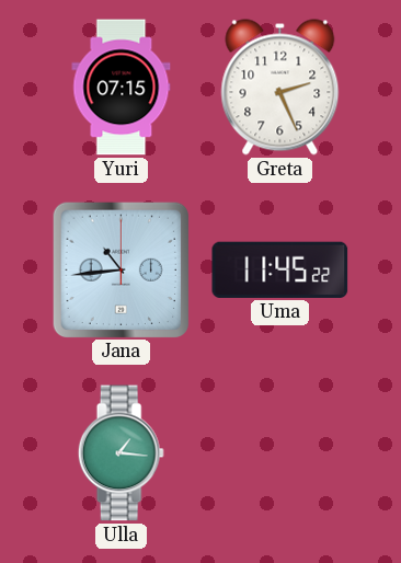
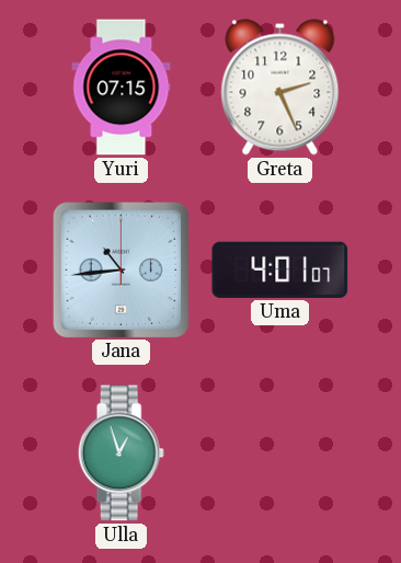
Uma: 11:45 -> 4:01
Ulla: 1:16 -> 12:57
